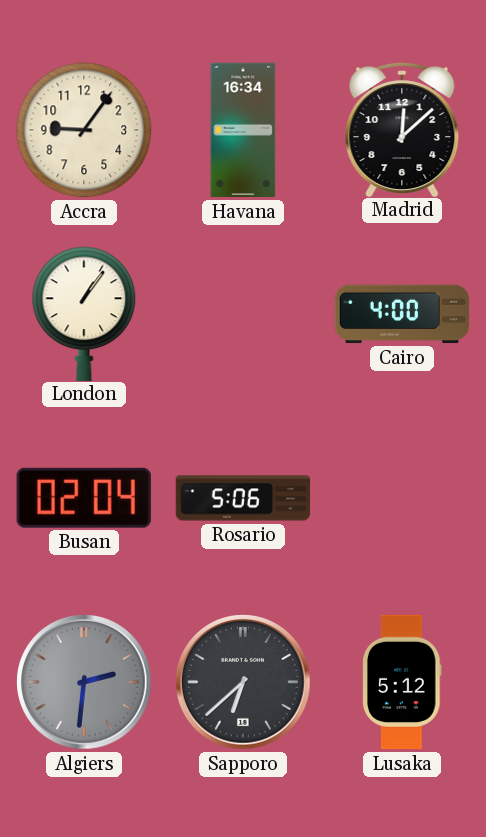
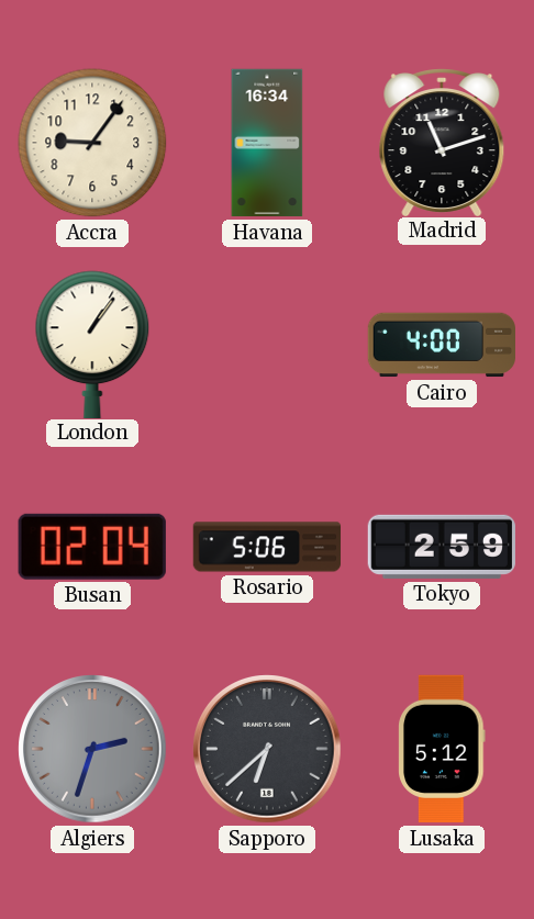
Madrid: 12:08 -> 11:12
Tokyo: none -> 2:59
Algiers: 2:31 -> 2:33
